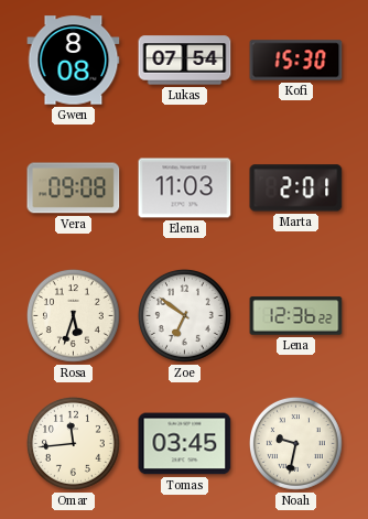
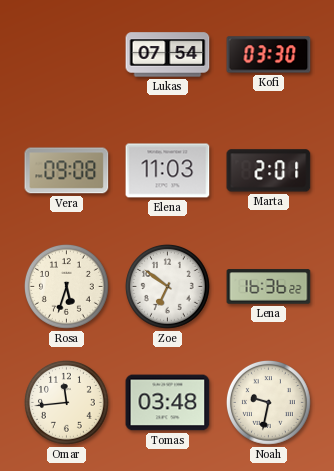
Gwen: 8:08 -> none
Kofi: 15:30 -> 03:30
Lena: 12:36 -> 16:36
Tomas: 03:45 -> 03:48
